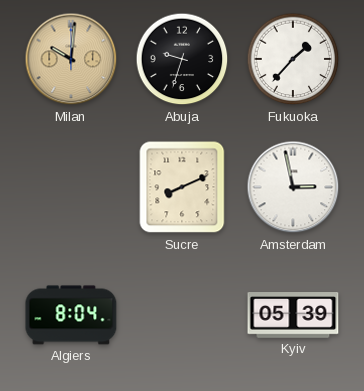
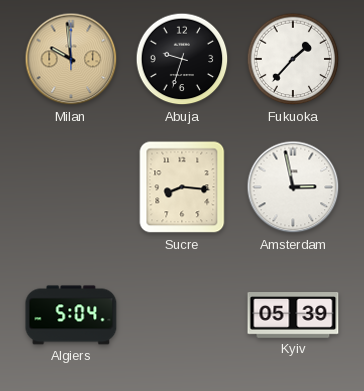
Milan: 10:01 -> 9:59
Sucre: 8:11 -> 8:16
Algiers: 8:04 -> 5:04
